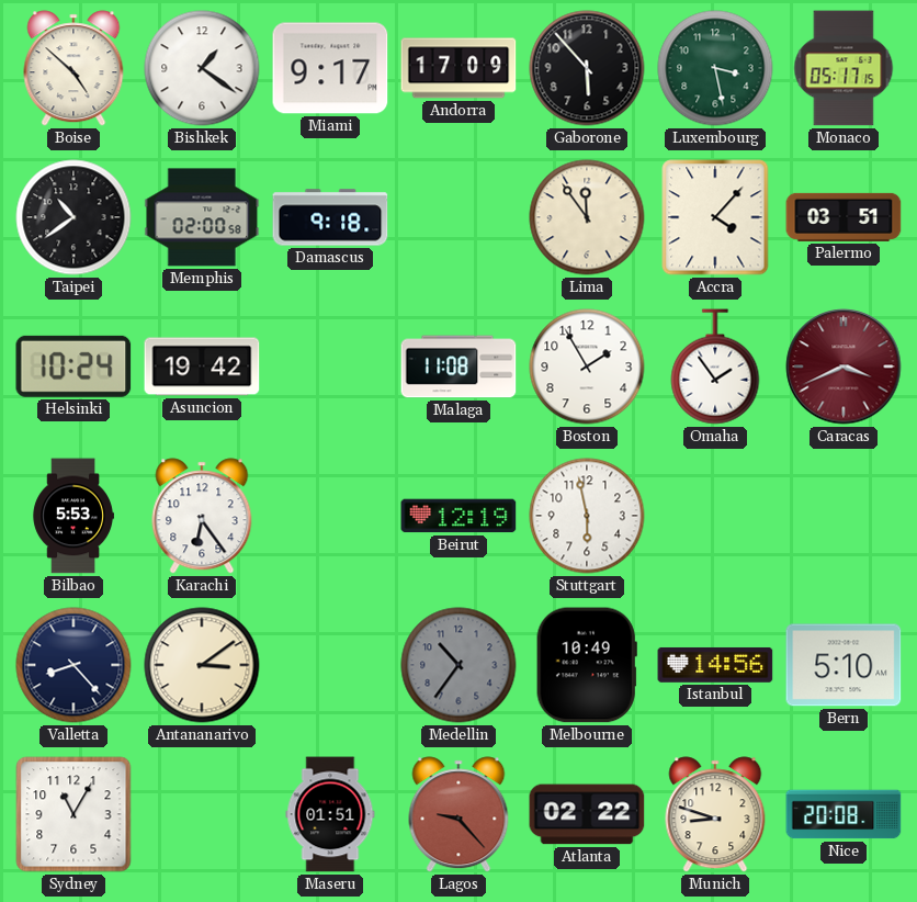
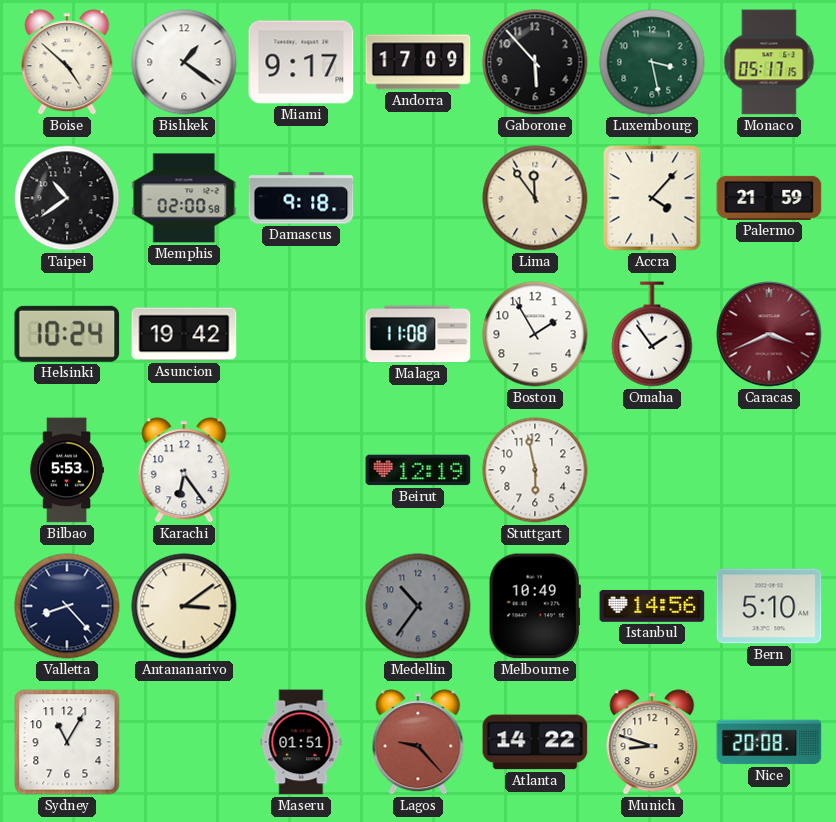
Palermo: 03:51 -> 21:59
Atlanta: 02:22 -> 14:22
